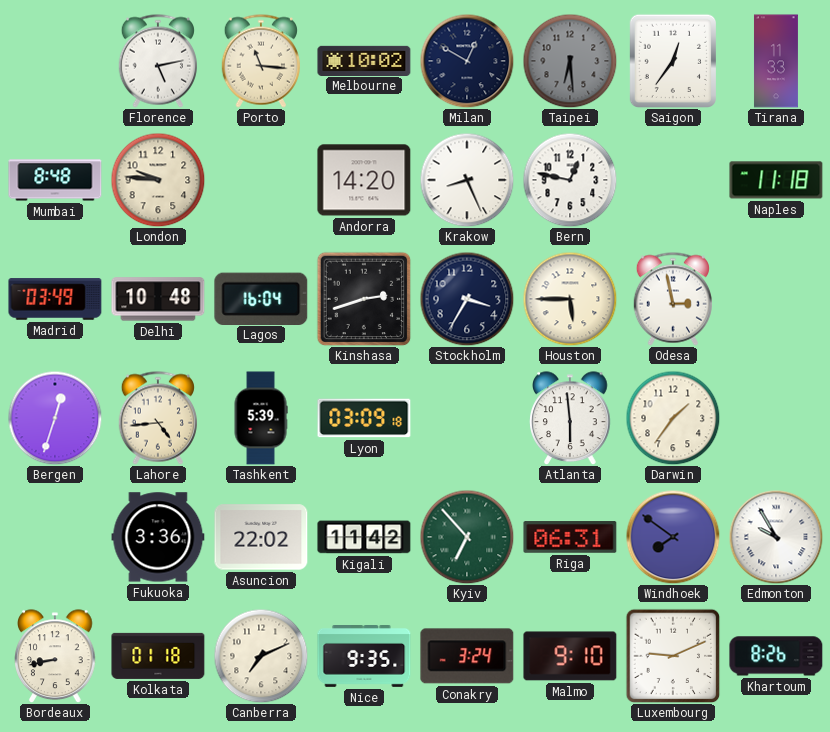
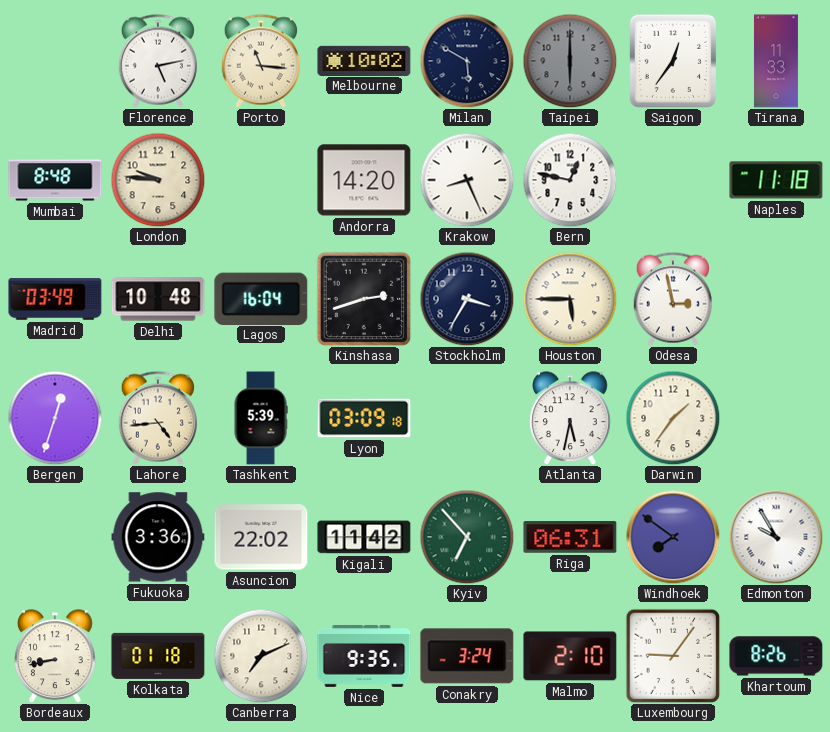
Milan: 12:50 -> 5:50
Taipei: 6:29 -> 6:00
Atlanta: 5:59 -> 5:32
Malmo: 9:10 -> 2:10
Luxembourg: 9:11 -> 9:06
